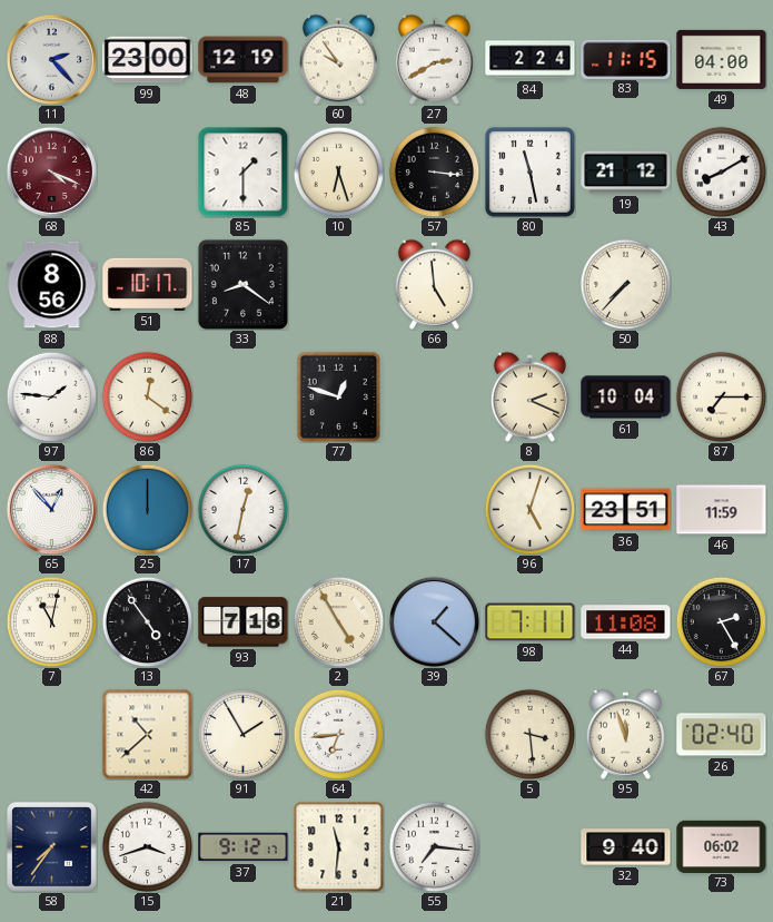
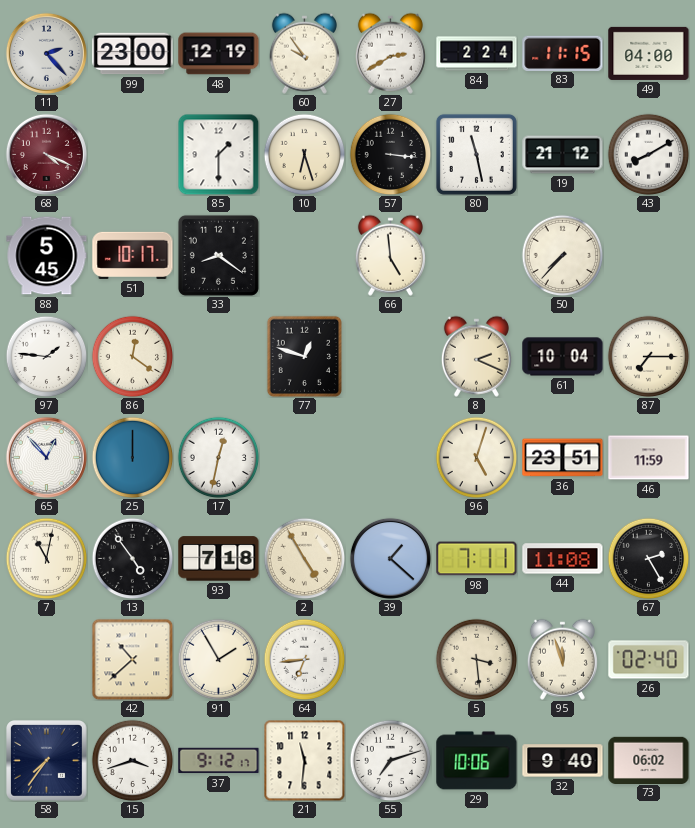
88: 8:56 -> 5:45
55: 7:16 -> 7:12
29: none -> 10:06
